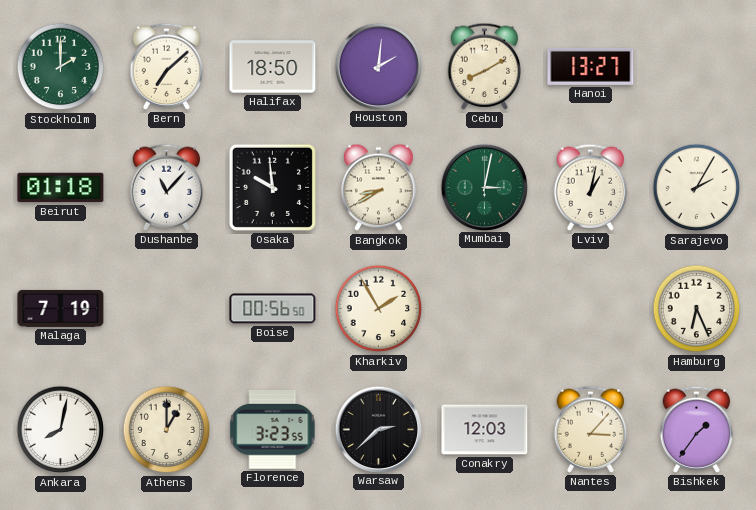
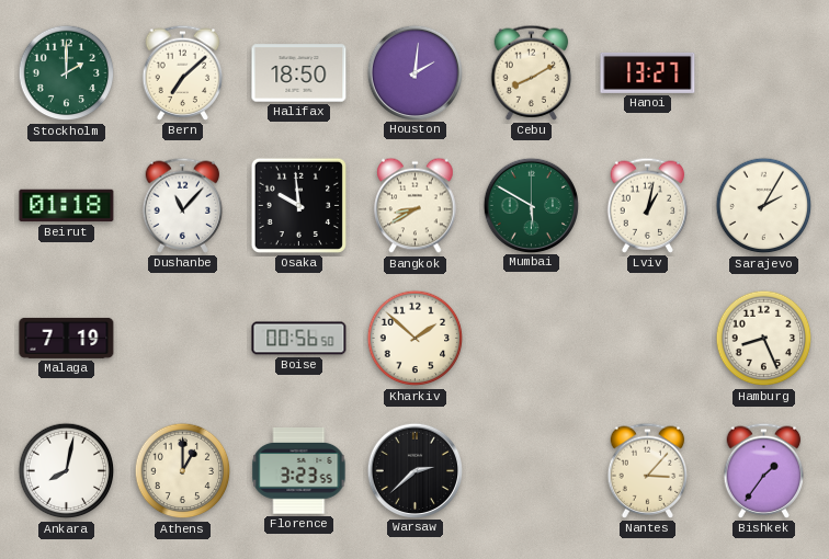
Mumbai: 3:02 -> 5:50
Kharkiv: 1:55 -> 1:52
Hamburg: 6:26 -> 8:26
Conakry: 12:03 -> none
